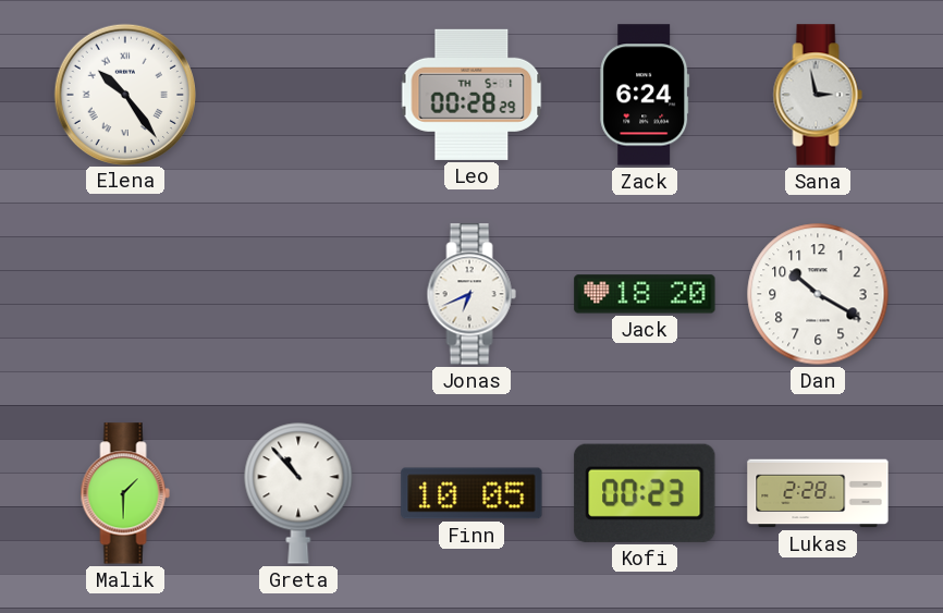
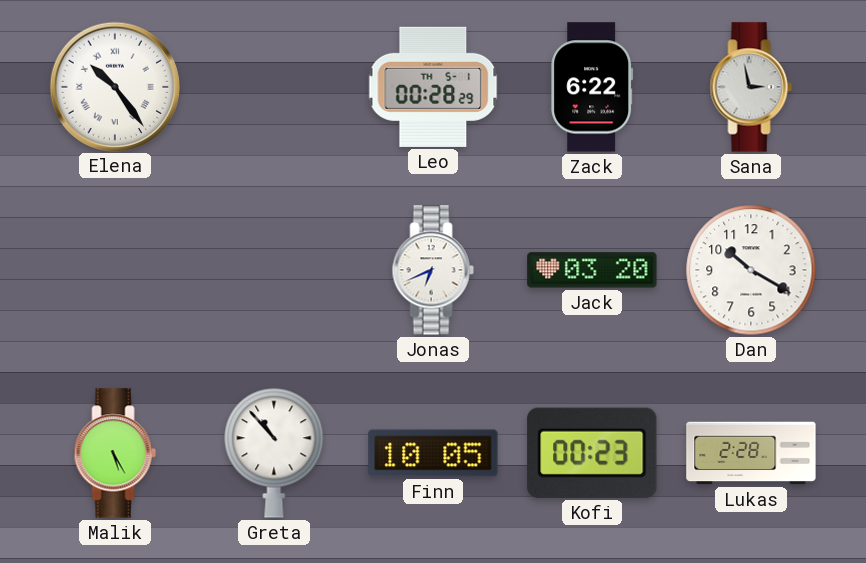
Zack: 6:24 -> 6:22
Jack: 18:20 -> 03:20
Malik: 1:30 -> 5:25
